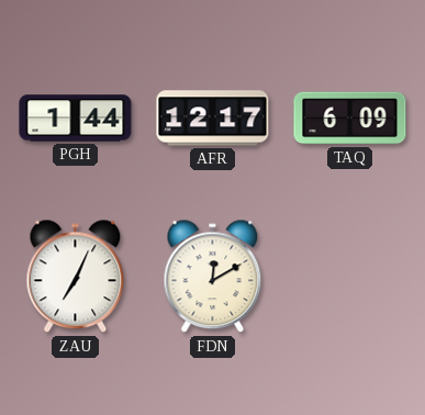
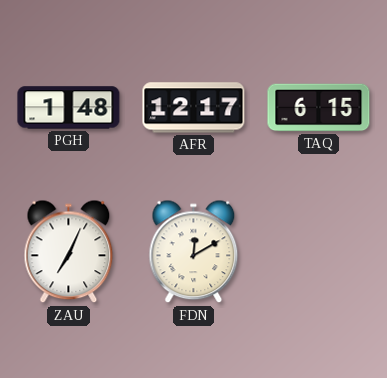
PGH: 1:44 -> 1:48
TAQ: 6:09 -> 6:15
